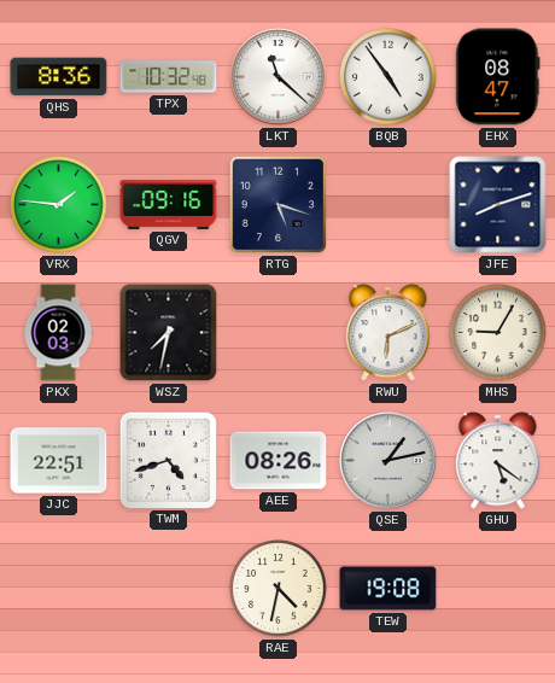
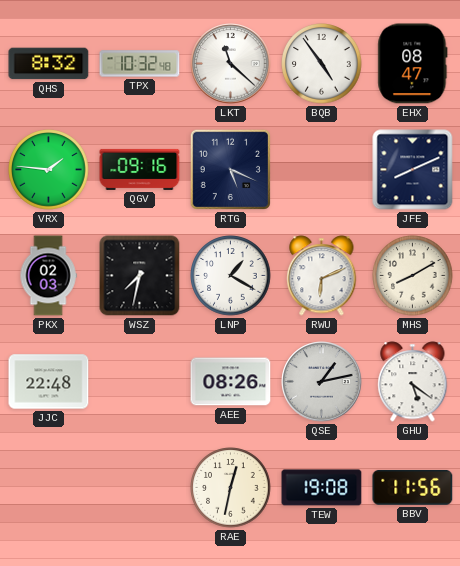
QHS: 8:36 -> 8:32
RTG: 5:18 -> 5:19
JFE: 8:12 -> 8:11
LNP: none -> 1:20
MHS: 9:05 -> 8:10
JJC: 22:51 -> 22:48
TWM: 4:42 -> none
RAE: 4:32 -> 12:32
BBV: none -> 11:56
